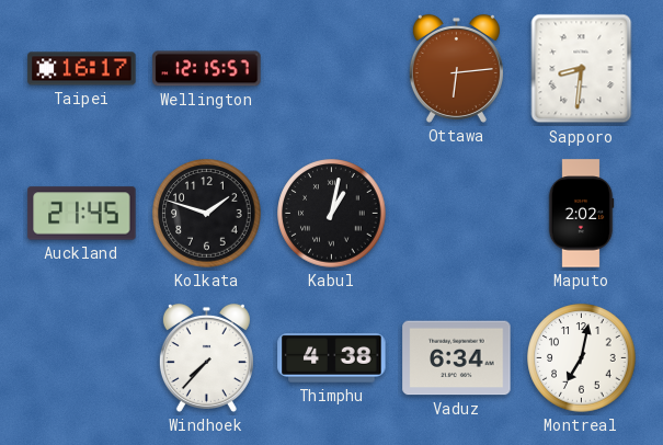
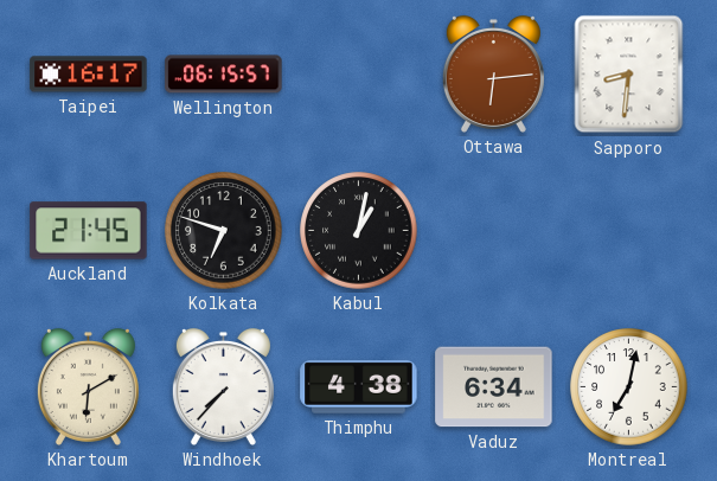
Wellington: 12:15 -> 06:15
Kolkata: 1:48 -> 6:48
Maputo: 2:02 -> none
Khartoum: none -> 6:10
